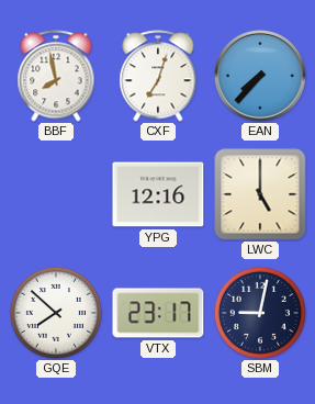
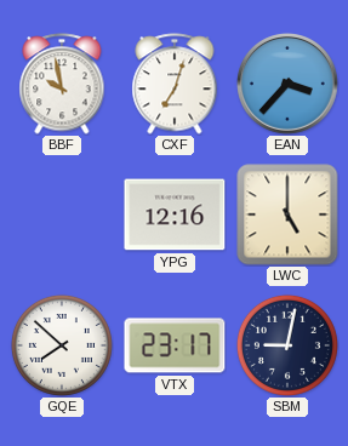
BBF: 7:58 -> 9:58
EAN: 7:37 -> 3:37
